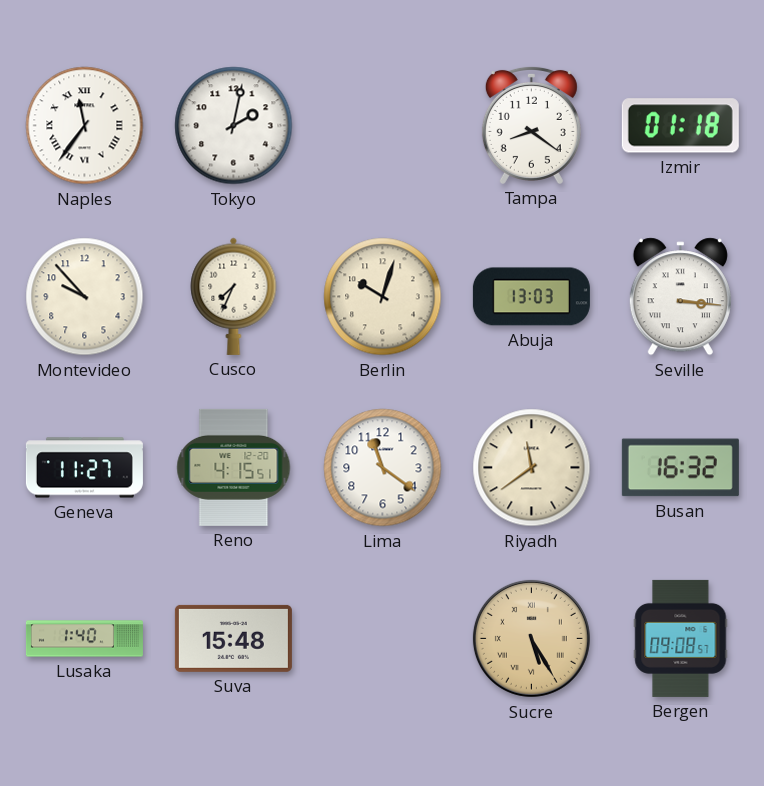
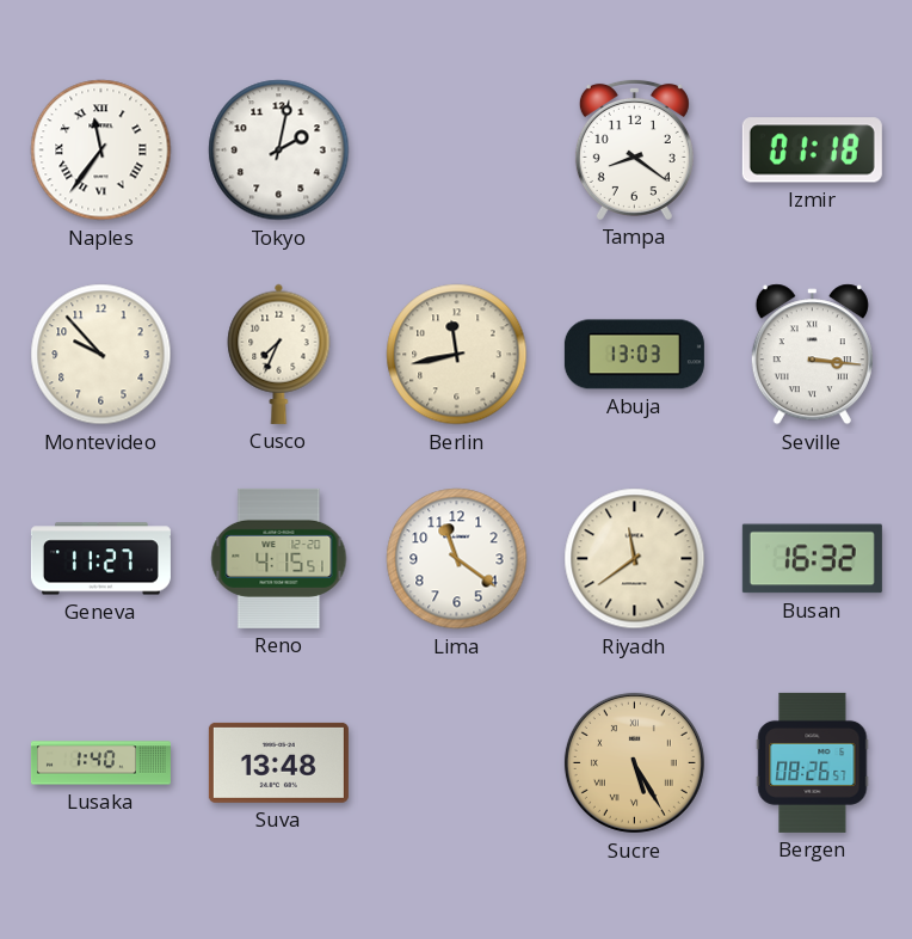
Berlin: 10:03 -> 11:43
Suva: 15:48 -> 13:48
Bergen: 09:08 -> 08:26
